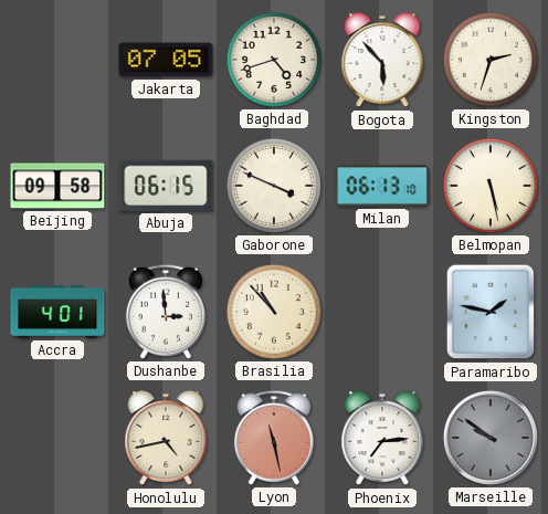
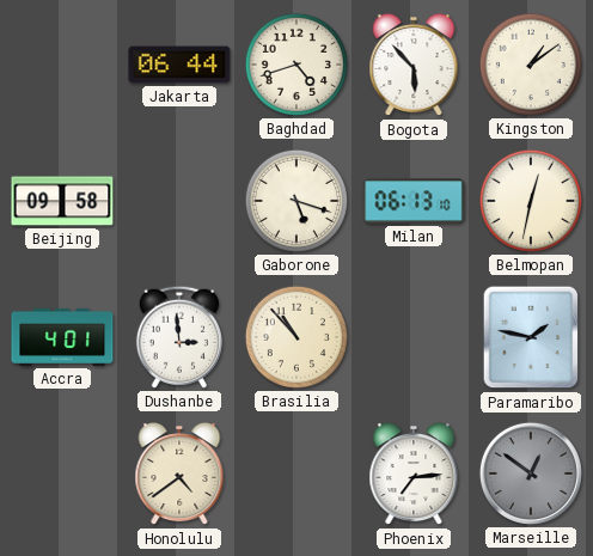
Jakarta: 07:05 -> 06:44
Kingston: 2:33 -> 1:09
Abuja: 06:15 -> none
Gaborone: 3:49 -> 5:18
Belmopan: 5:28 -> 12:32
Honolulu: 4:43 -> 4:39
Lyon: 11:28 -> none
Marseille: 9:51 -> 12:51
